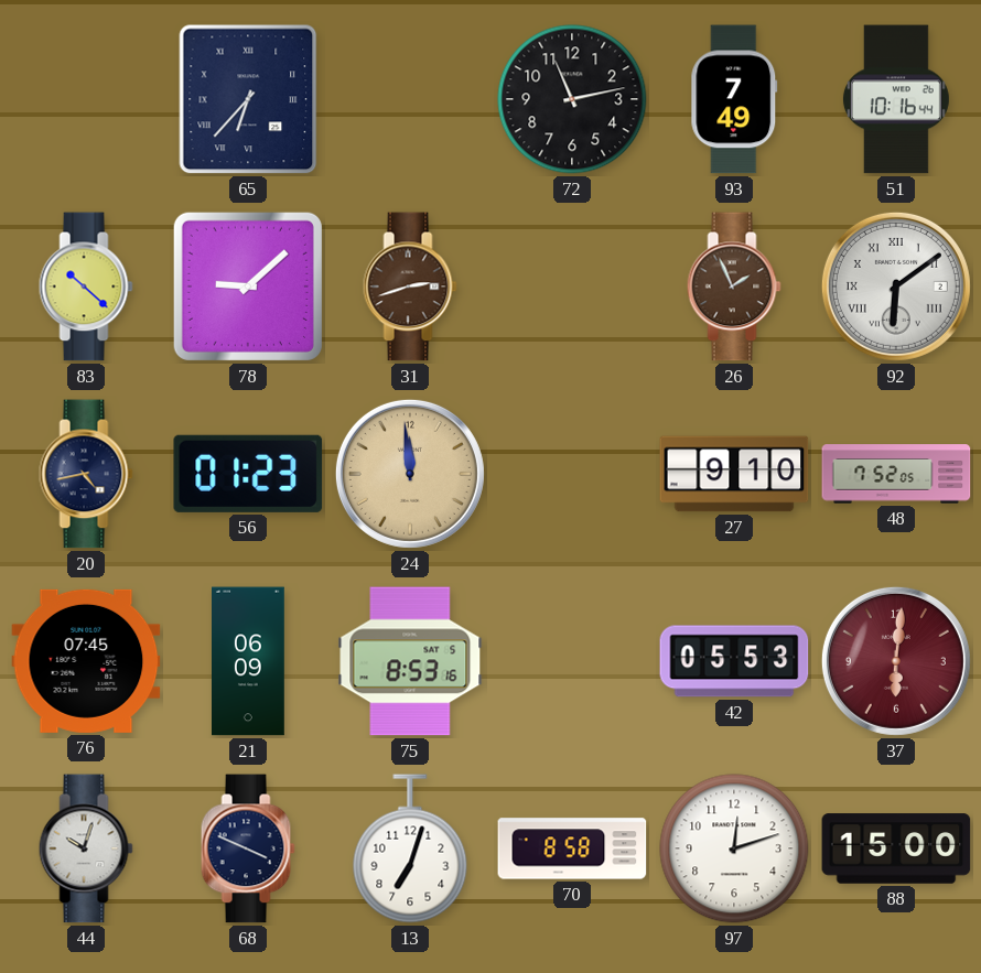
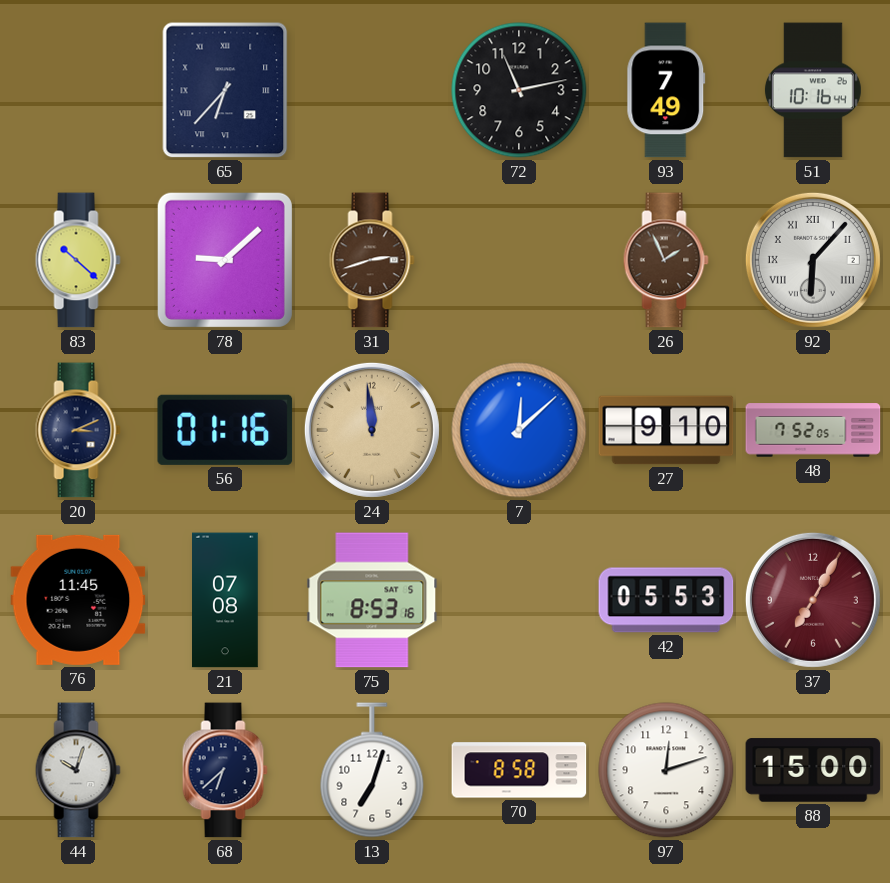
92: 6:09 -> 6:07
20: 4:43 -> 3:11
56: 01:23 -> 01:16
7: none -> 12:08
76: 07:45 -> 11:45
21: 06:09 -> 07:08
37: 6:01 -> 7:05
68: 3:49 -> 6:38
